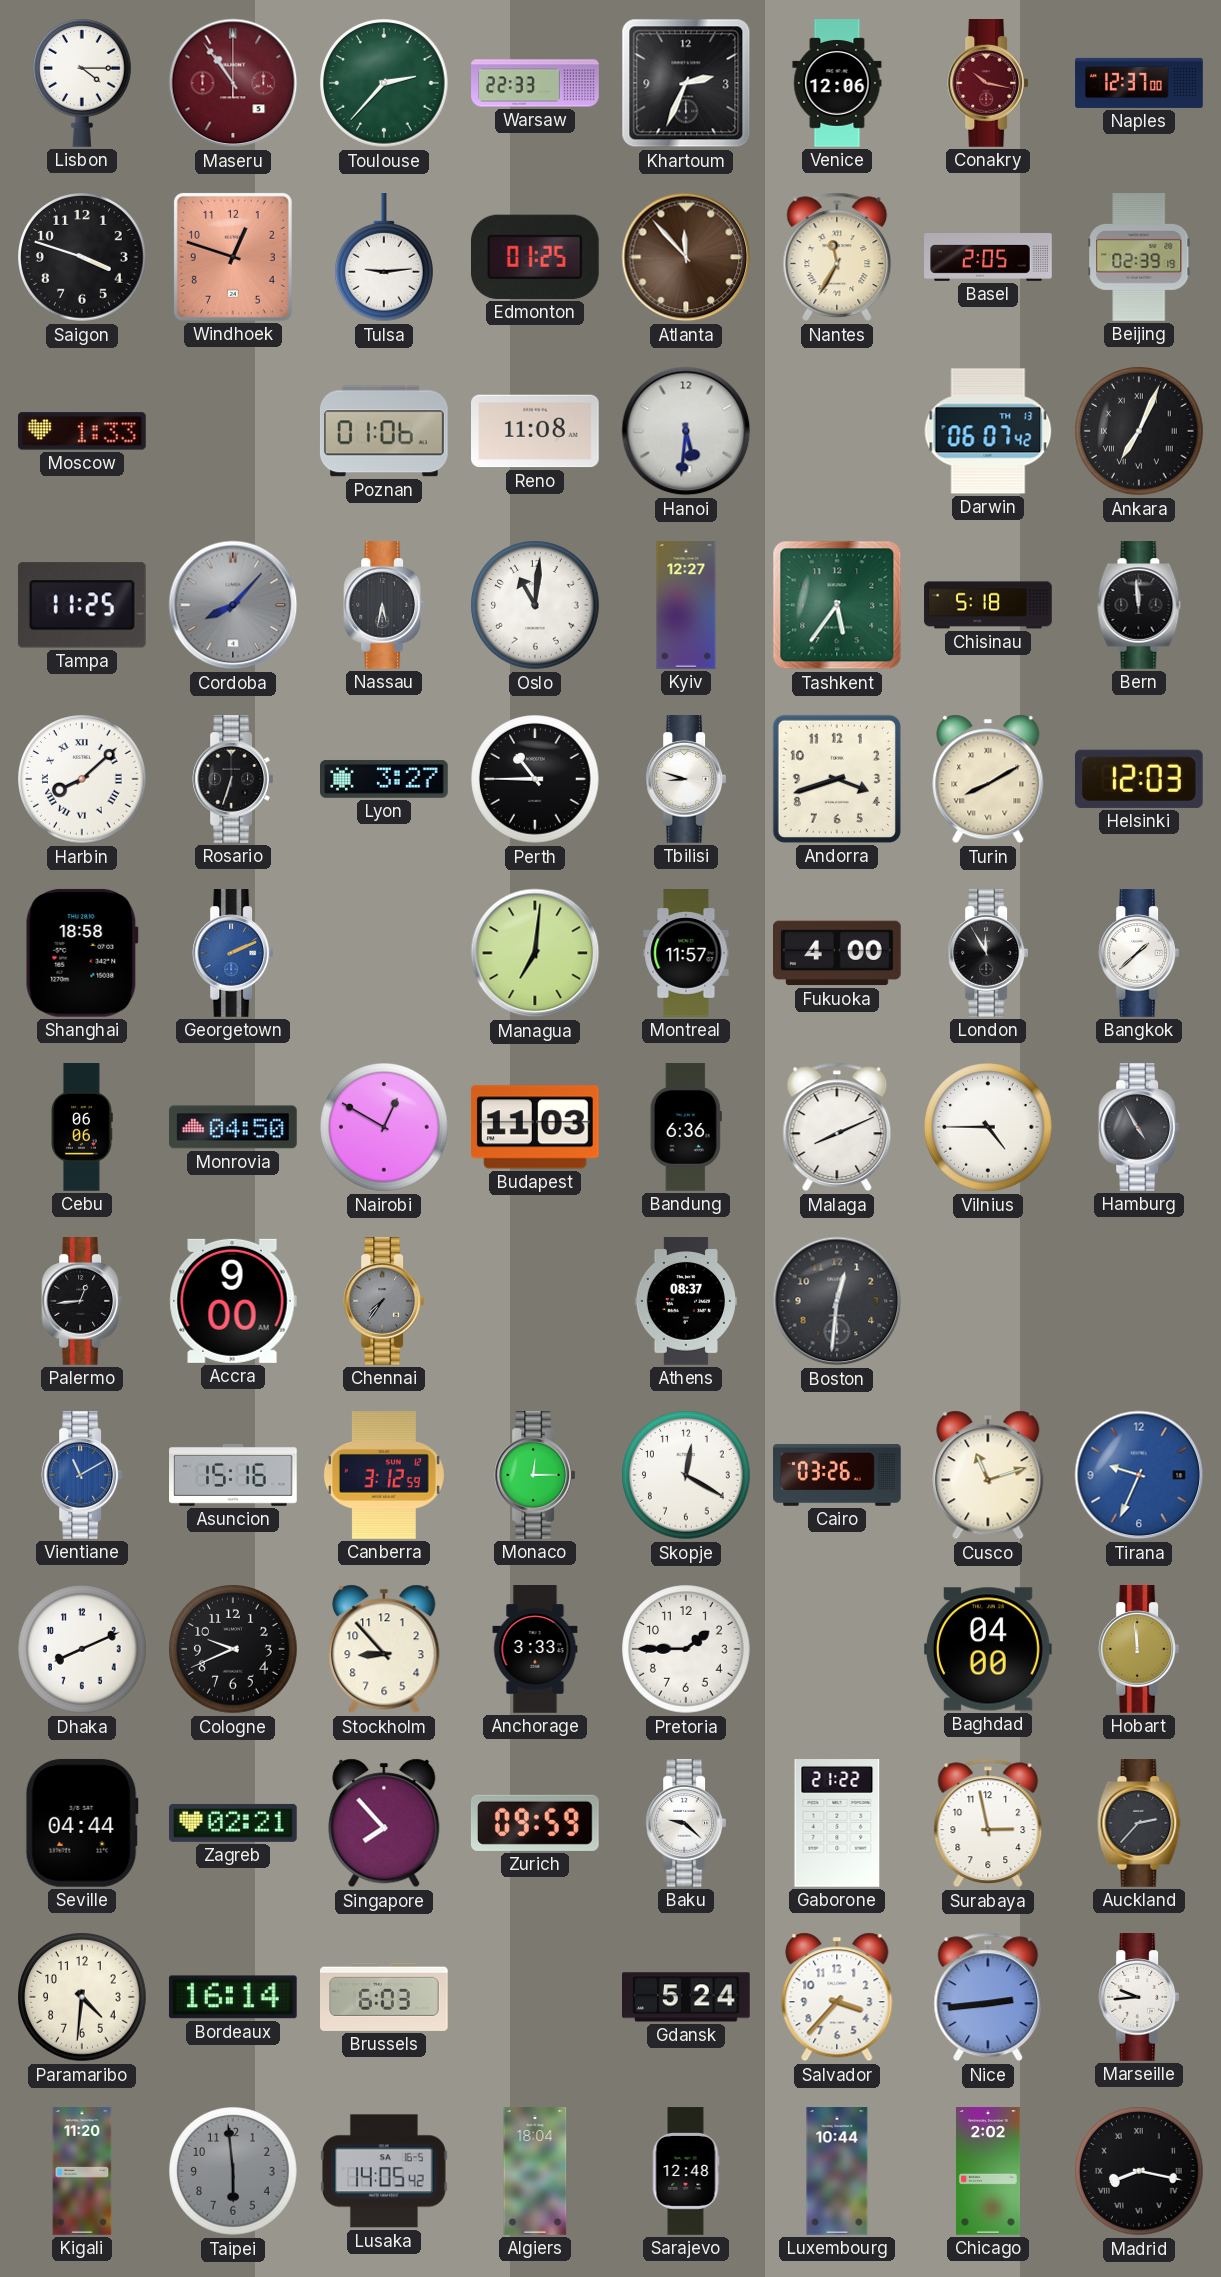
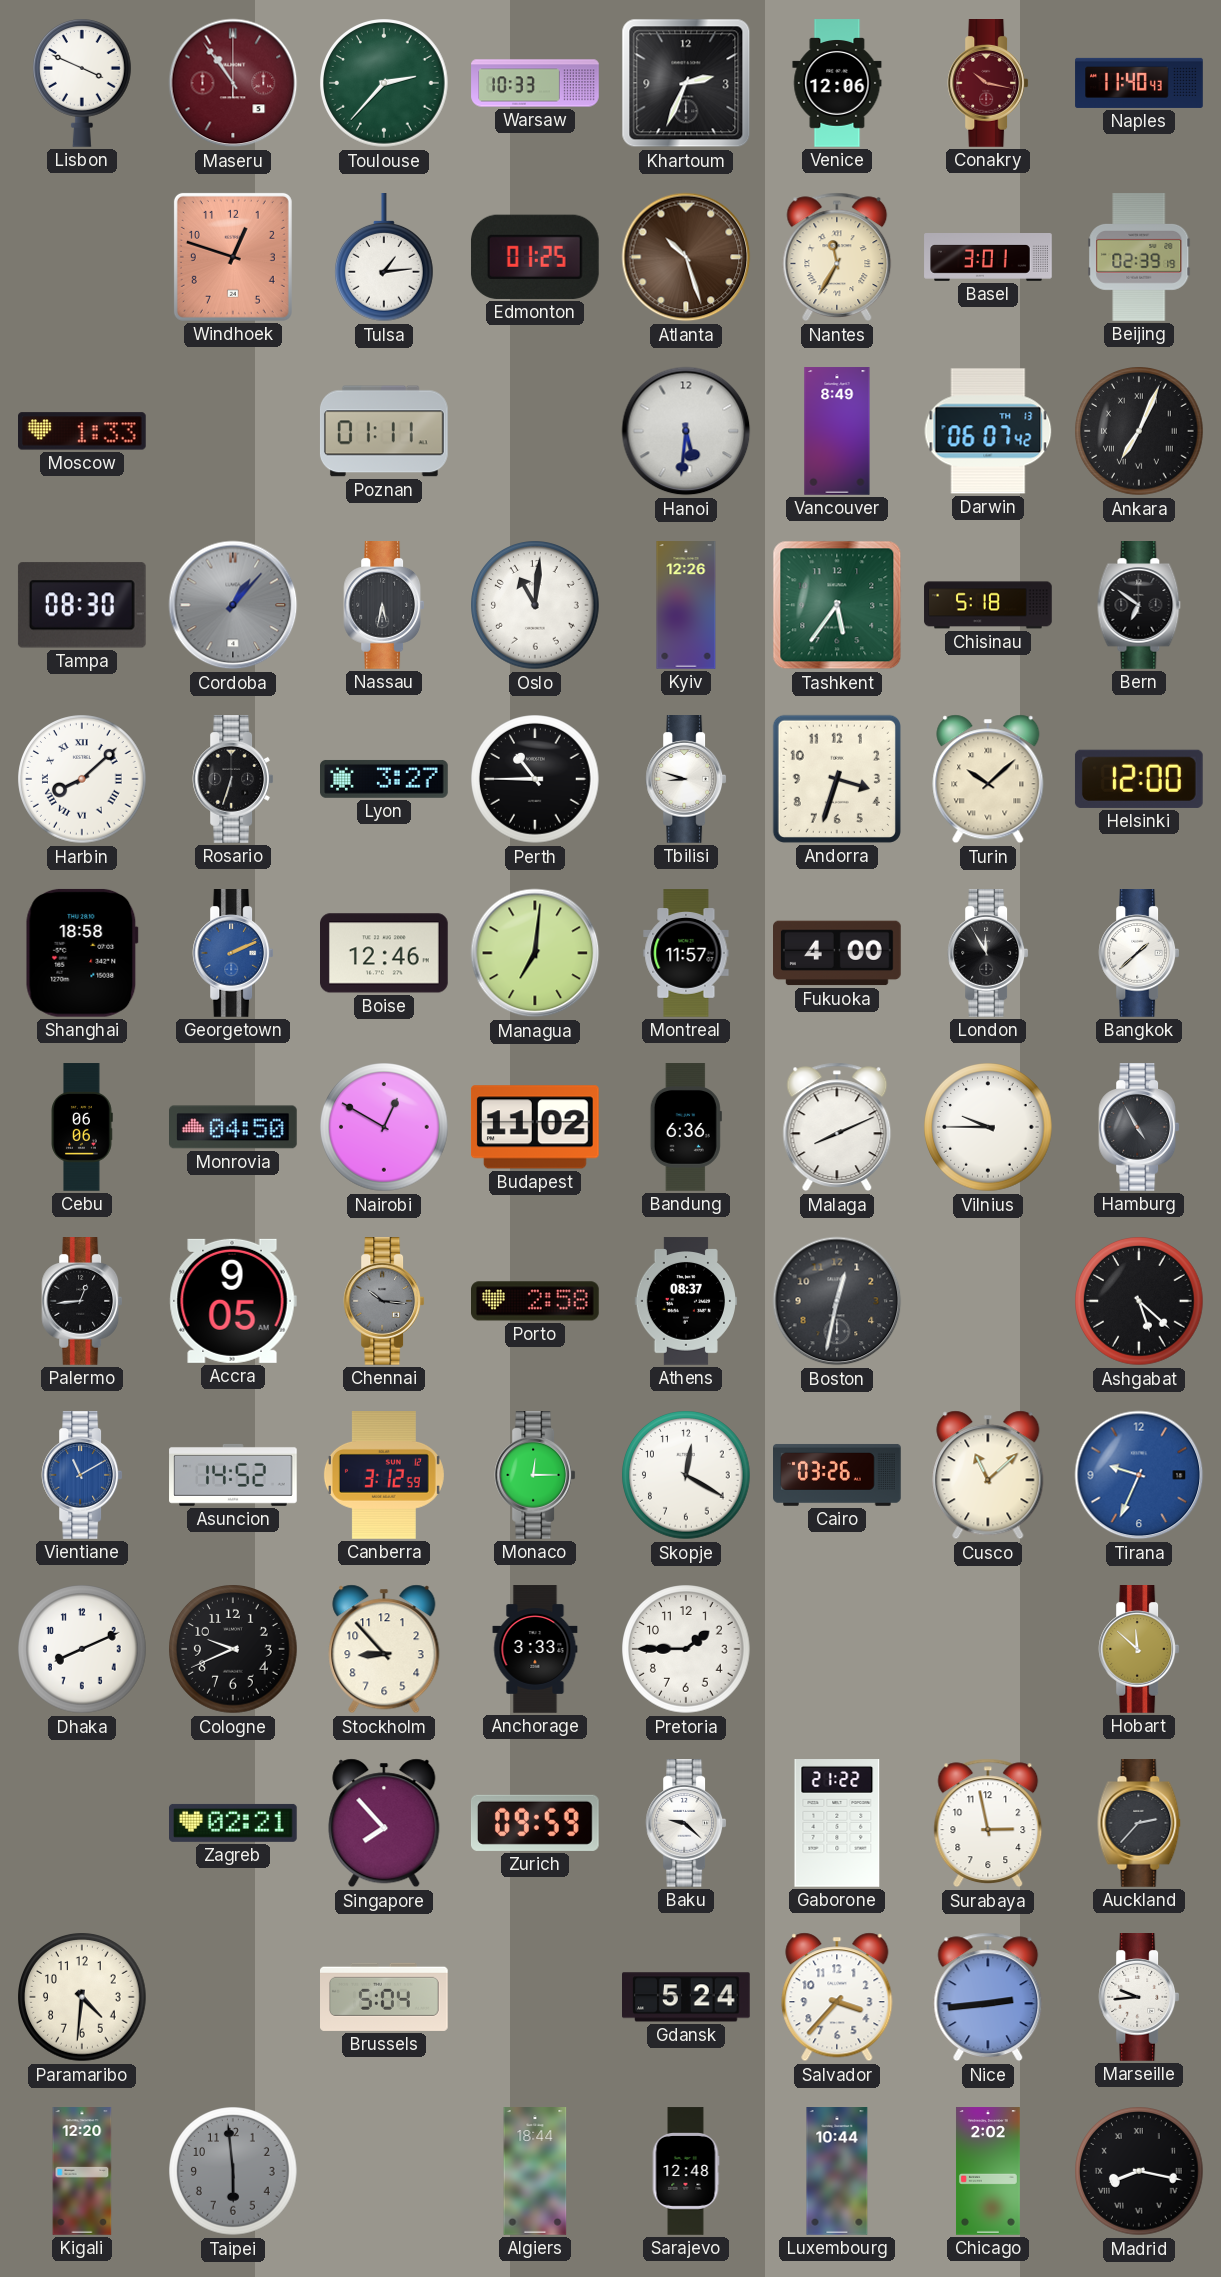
Lisbon: 4:15 -> 3:49
Warsaw: 22:33 -> 10:33
Naples: 12:37 -> 11:40
Saigon: 3:48 -> none
Tulsa: 9:14 -> 1:14
Atlanta: 11:53 -> 10:27
Basel: 2:05 -> 3:01
Poznan: 01:06 -> 01:11
Reno: 11:08 -> none
Vancouver: none -> 8:49
Tampa: 11:25 -> 08:30
Cordoba: 8:07 -> 1:07
Kyiv: 12:27 -> 12:26
Bern: 11:59 -> 6:51
Andorra: 3:42 -> 3:33
Turin: 8:10 -> 10:08
Helsinki: 12:03 -> 12:00
Boise: none -> 12:46
Budapest: 11:03 -> 11:02
Vilnius: 4:45 -> 9:45
Accra: 9:00 -> 9:05
Chennai: 7:36 -> 10:16
Porto: none -> 2:58
Boston: 12:31 -> 12:32
Ashgabat: none -> 5:22
Asuncion: 15:16 -> 14:52
Cusco: 11:12 -> 11:08
Baghdad: 04:00 -> none
Hobart: 11:59 -> 11:52
Seville: 04:44 -> none
Bordeaux: 16:14 -> none
Brussels: 6:03 -> 5:04
Kigali: 11:20 -> 12:20
Lusaka: 14:05 -> none
Algiers: 18:04 -> 18:44
